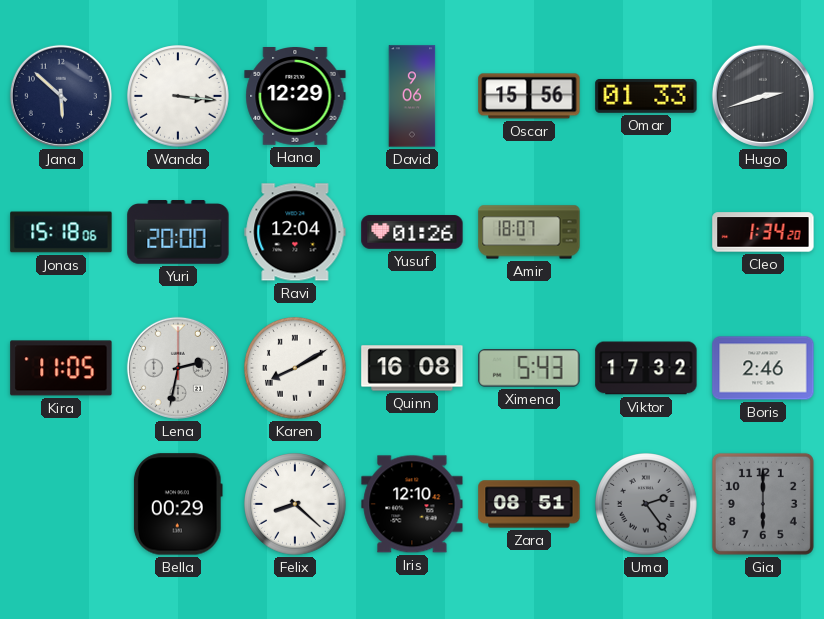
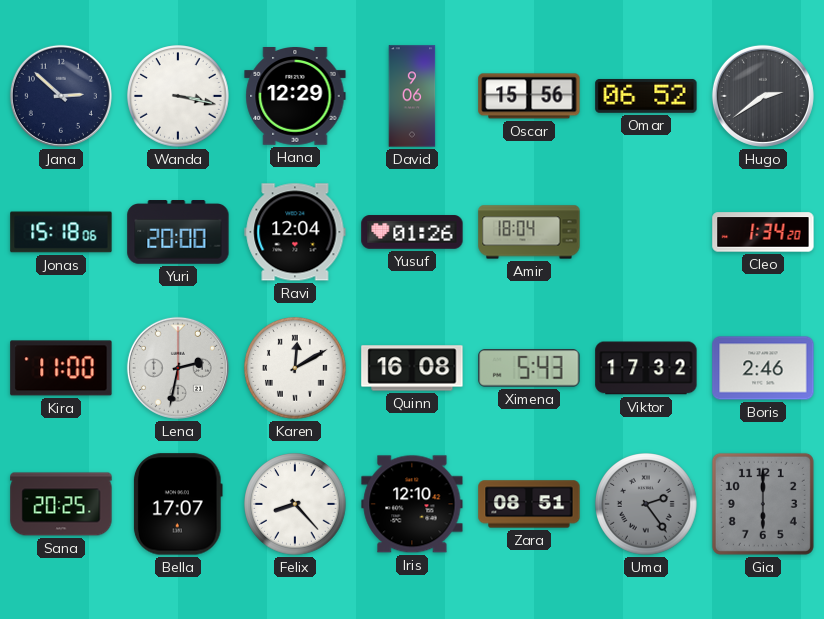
Jana: 5:52 -> 2:52
Wanda: 3:16 -> 3:17
Omar: 01:33 -> 06:52
Hugo: 2:42 -> 2:39
Amir: 18:07 -> 18:04
Kira: 11:05 -> 11:00
Karen: 8:10 -> 12:10
Sana: none -> 20:25
Bella: 00:29 -> 17:07
Felix: 8:22 -> 8:23
